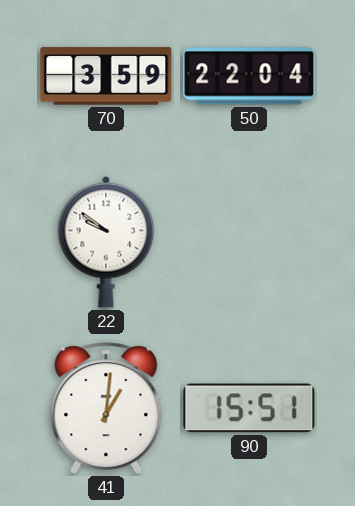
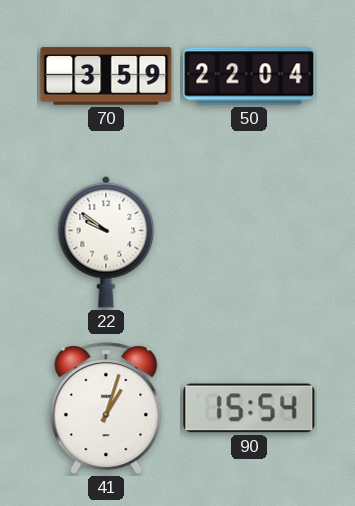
41: 1:01 -> 1:03
90: 15:51 -> 15:54
